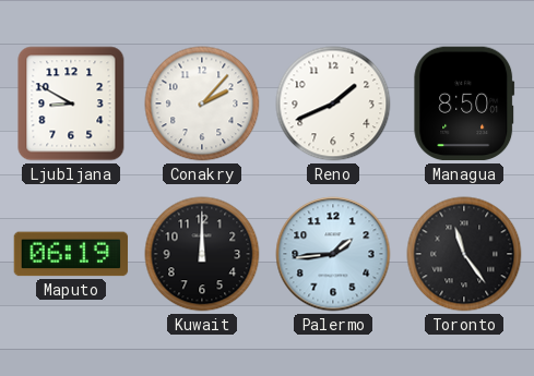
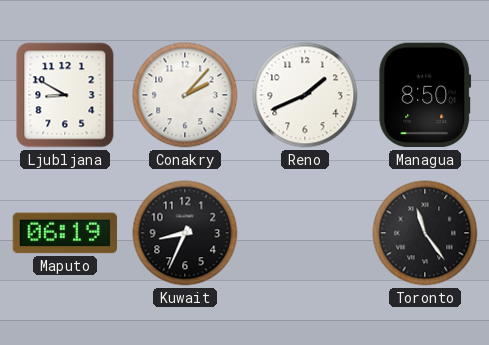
Kuwait: 12:00 -> 8:34
Palermo: 1:44 -> none
